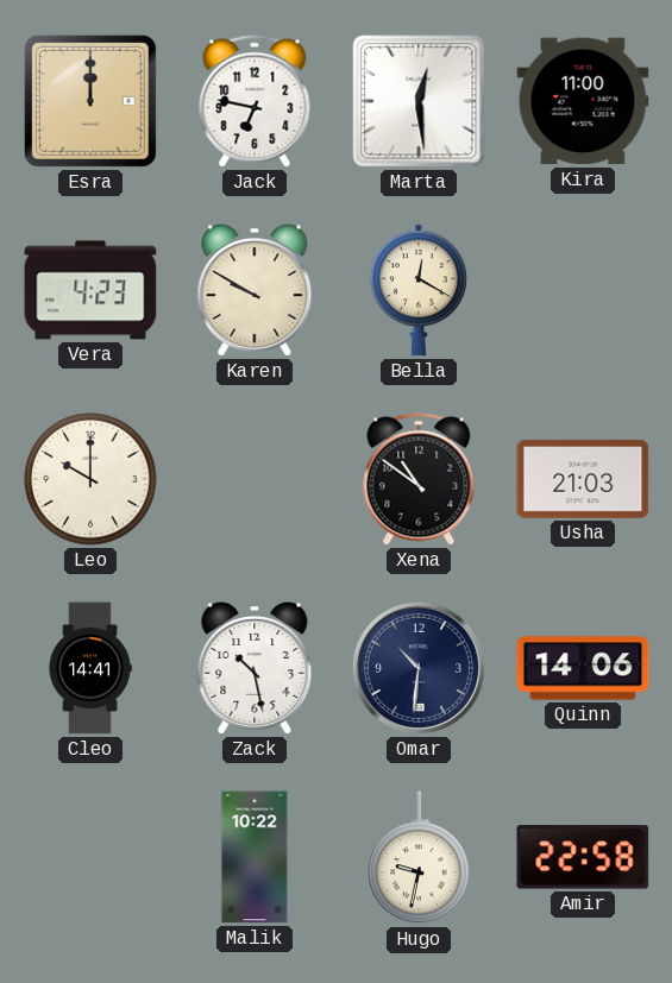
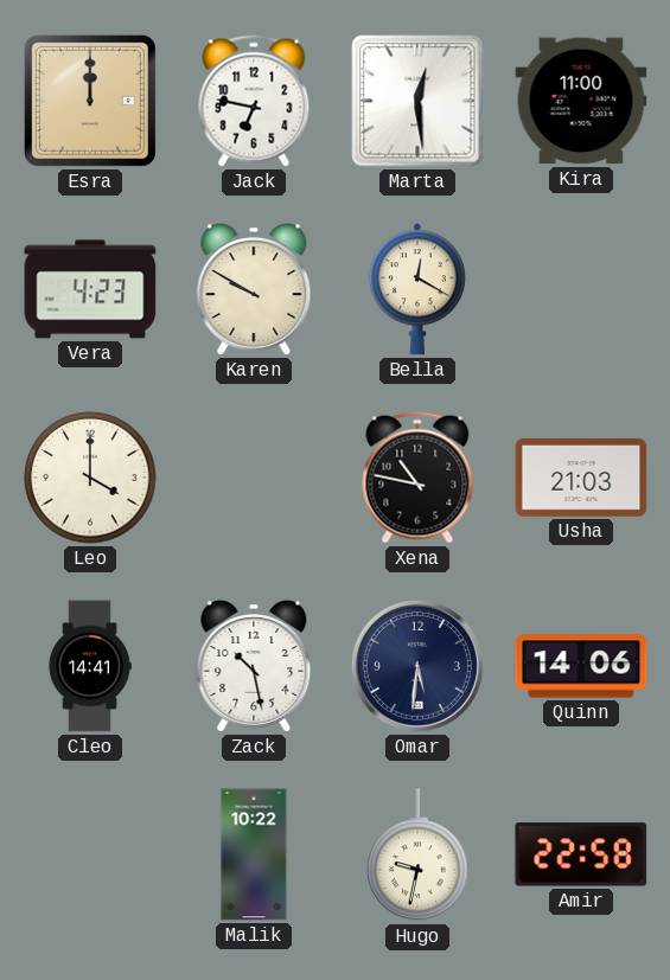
Leo: 10:00 -> 4:00
Xena: 10:51 -> 10:47
Omar: 10:31 -> 5:31
